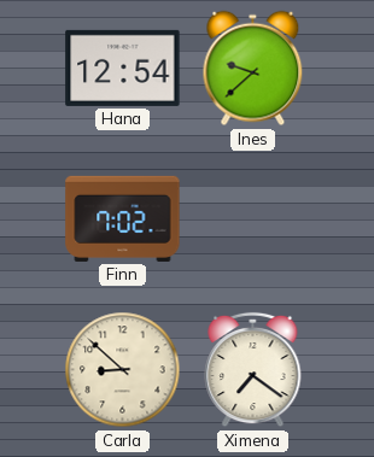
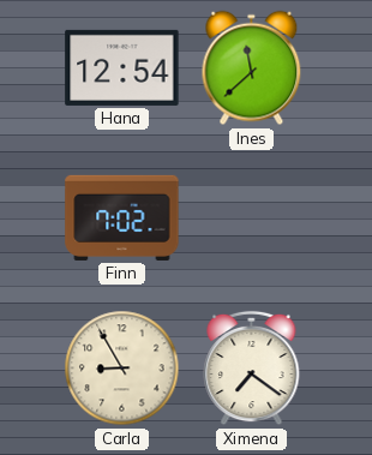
Ines: 9:38 -> 11:38
Carla: 8:52 -> 8:55
